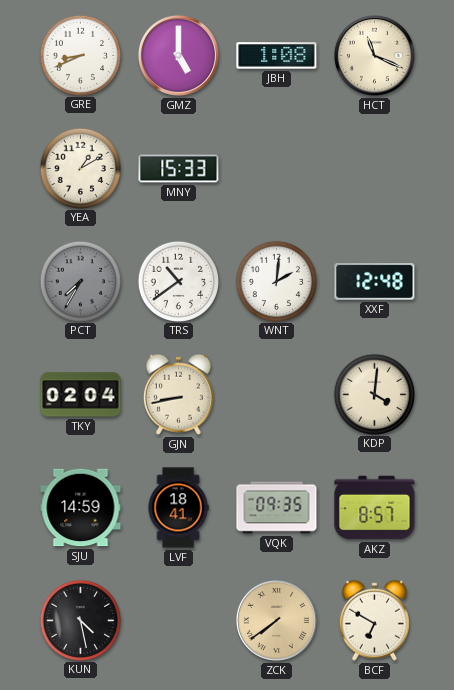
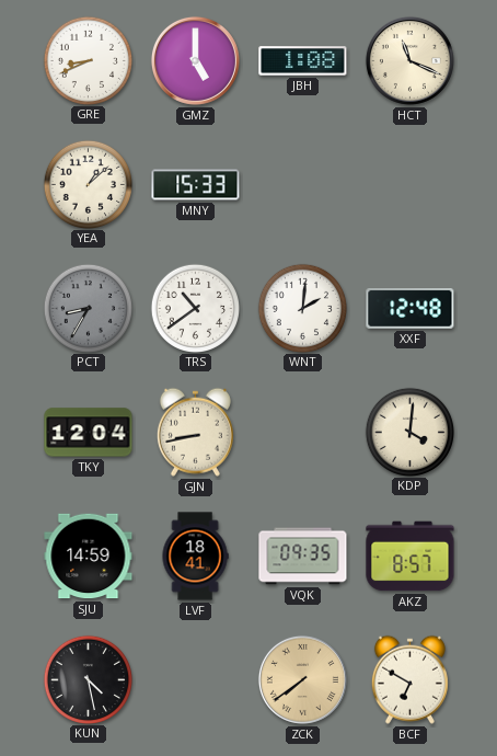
YEA: 1:10 -> 1:08
PCT: 7:35 -> 8:35
TKY: 02:04 -> 12:04
